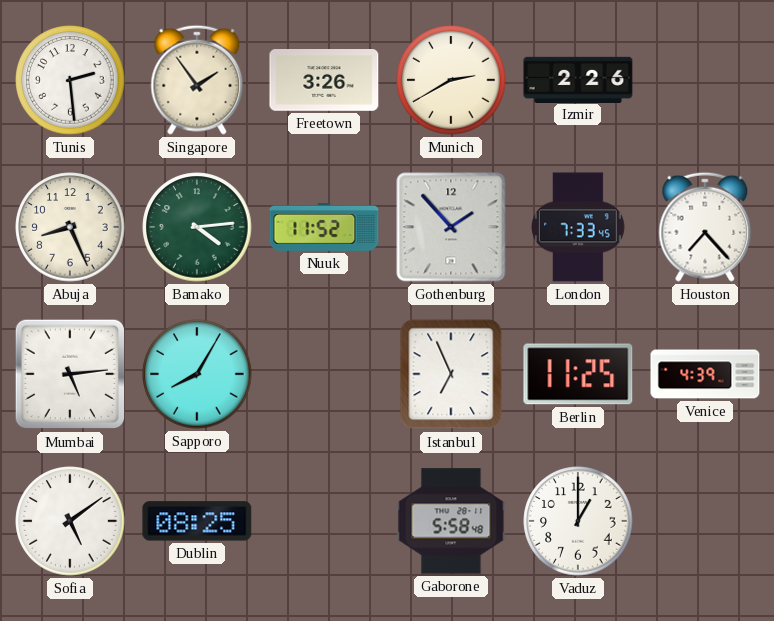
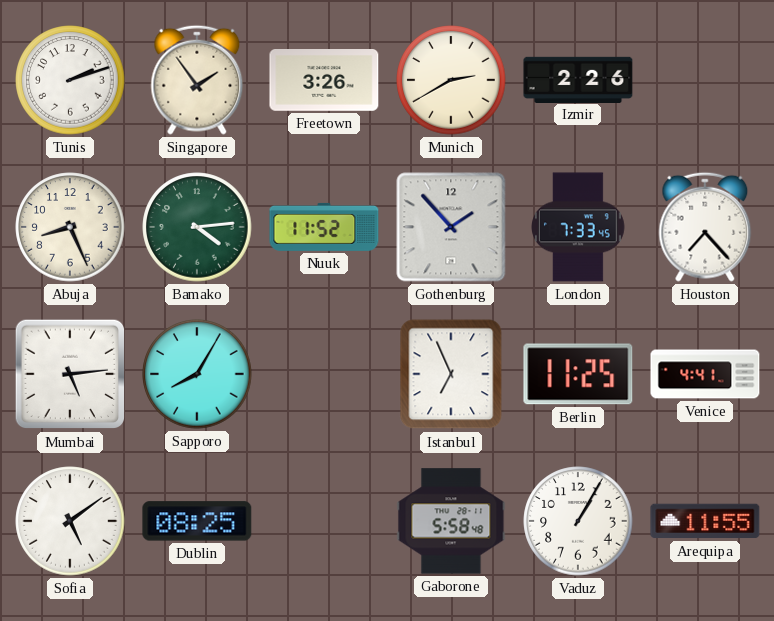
Tunis: 2:29 -> 2:12
Venice: 4:39 -> 4:41
Vaduz: 1:00 -> 1:05
Arequipa: none -> 11:55
